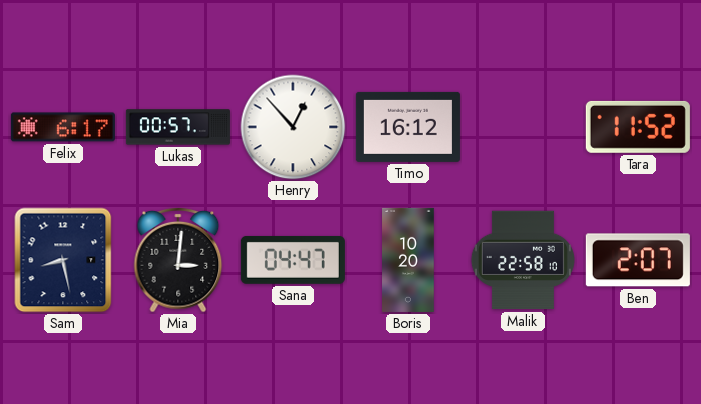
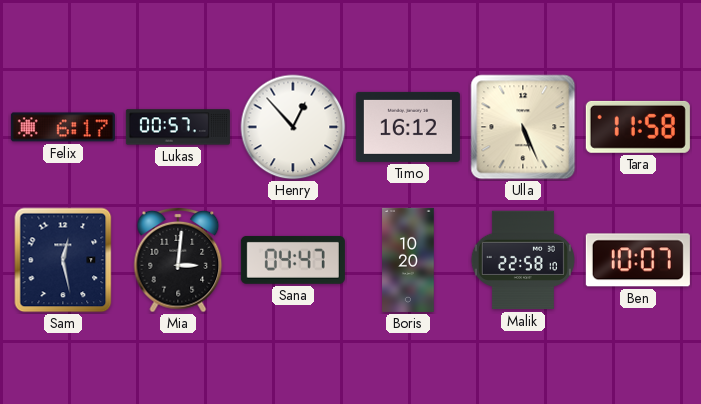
Ulla: none -> 5:26
Tara: 11:52 -> 11:58
Sam: 8:28 -> 12:28
Ben: 2:07 -> 10:07
